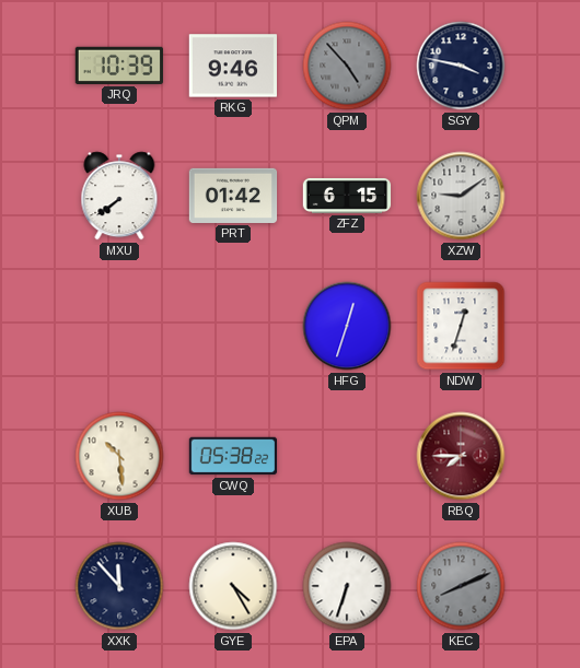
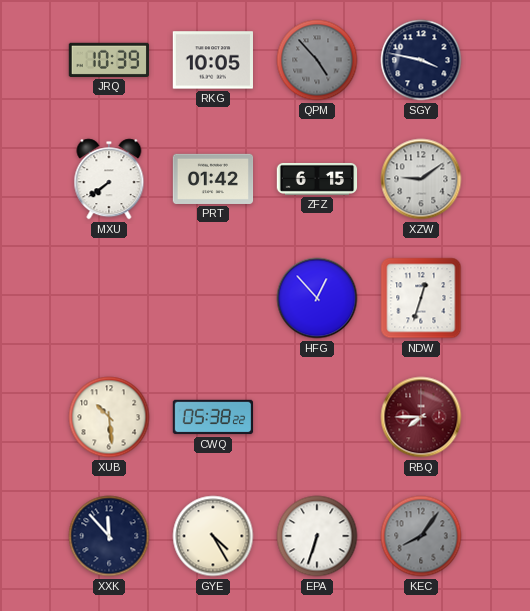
RKG: 9:46 -> 10:05
HFG: 12:33 -> 12:53
KEC: 8:11 -> 8:06
